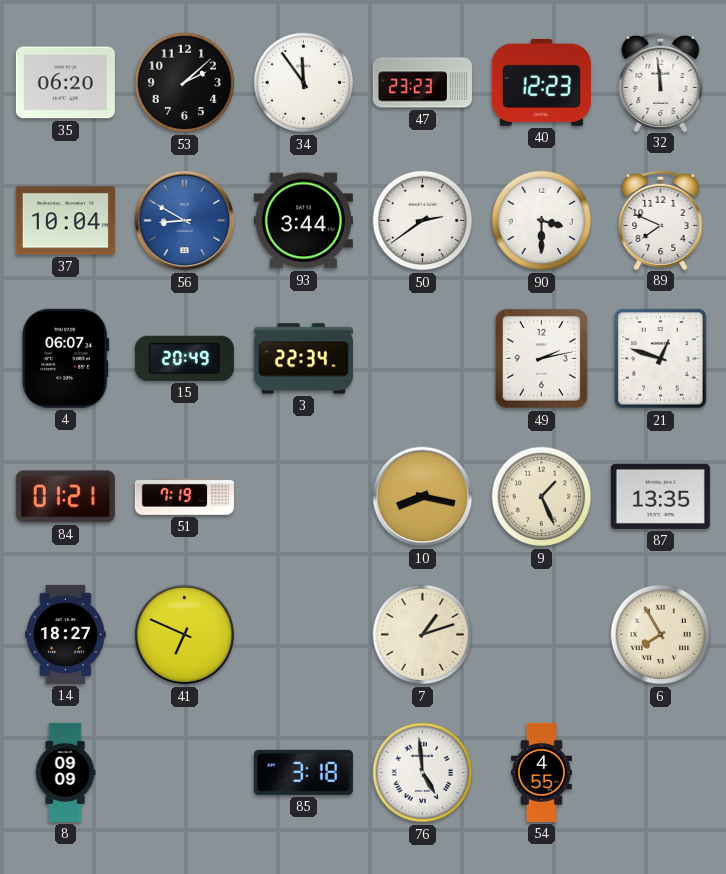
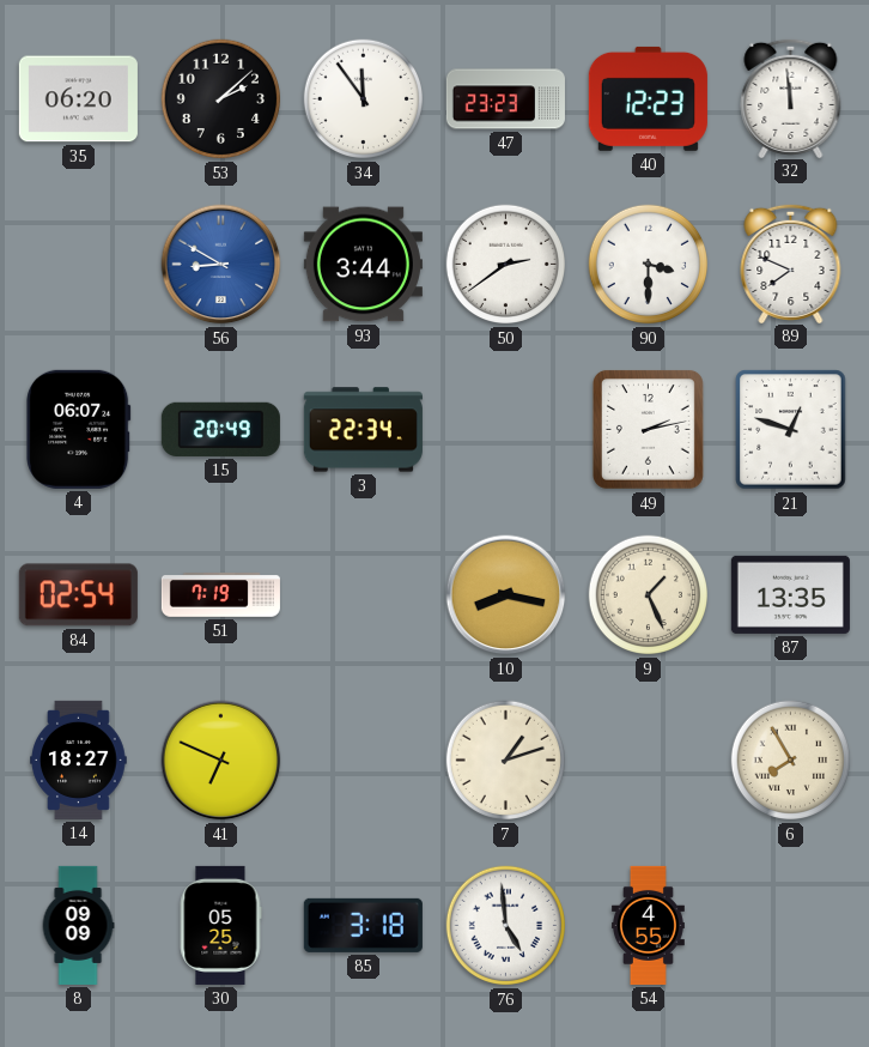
37: 10:04 -> none
84: 01:21 -> 02:54
30: none -> 05:25
